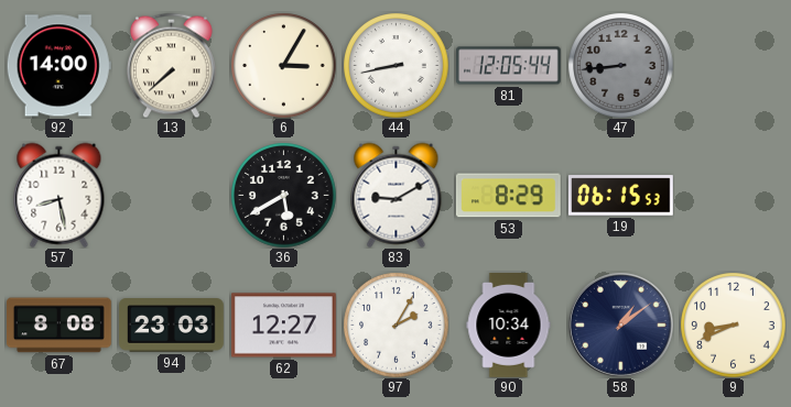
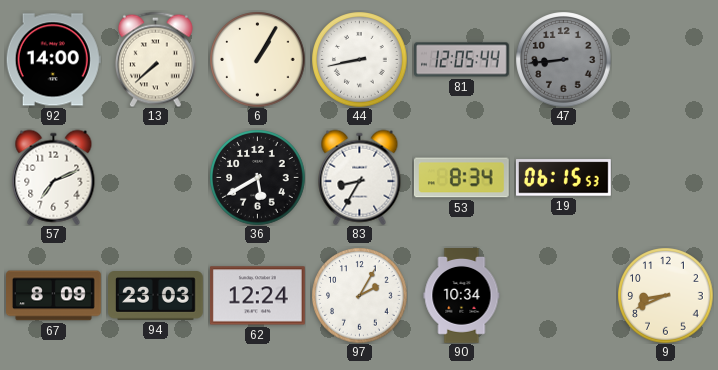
6: 3:05 -> 1:05
57: 8:28 -> 7:11
83: 9:10 -> 8:35
53: 8:29 -> 8:34
67: 8:08 -> 8:09
62: 12:27 -> 12:24
58: 1:09 -> none
